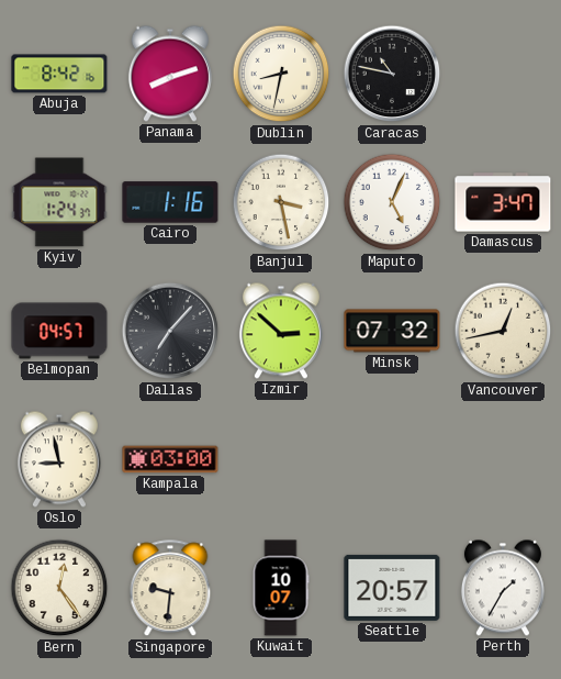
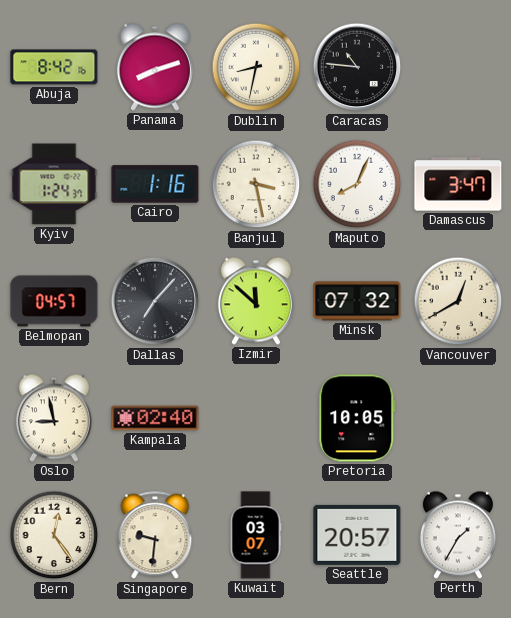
Caracas: 10:47 -> 10:46
Maputo: 5:04 -> 8:04
Izmir: 2:52 -> 11:52
Vancouver: 12:43 -> 12:40
Kampala: 03:00 -> 02:40
Pretoria: none -> 10:05
Kuwait: 10:07 -> 03:07
